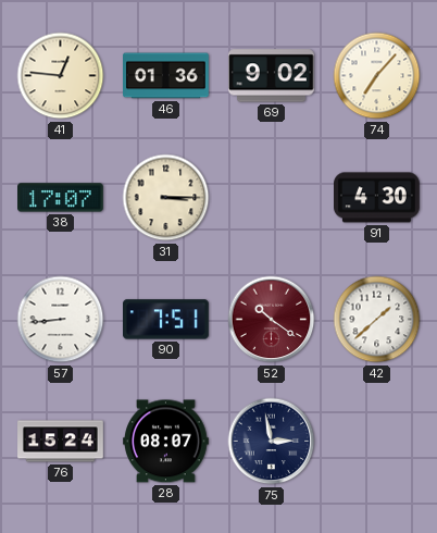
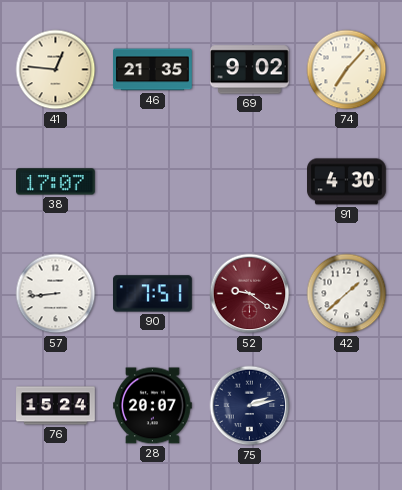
46: 01:36 -> 21:35
31: 3:15 -> none
52: 10:21 -> 9:21
28: 08:07 -> 20:07
75: 2:58 -> 2:13
